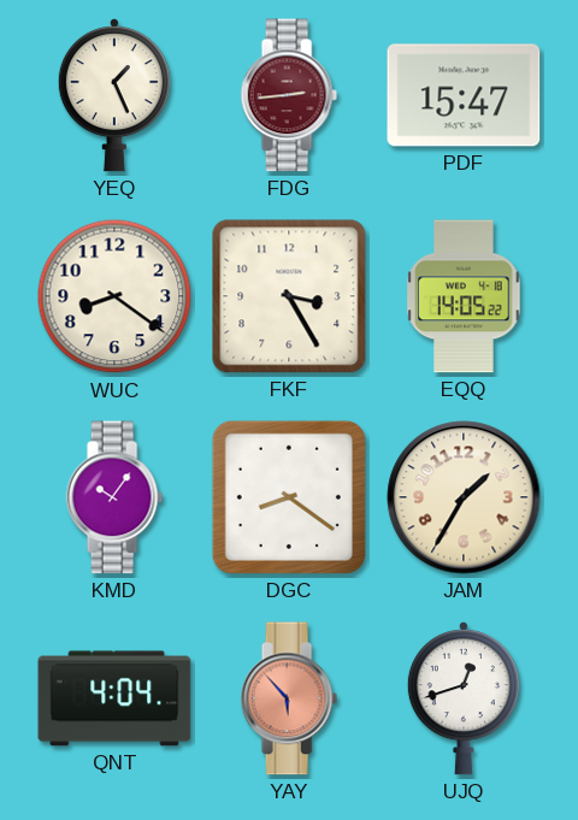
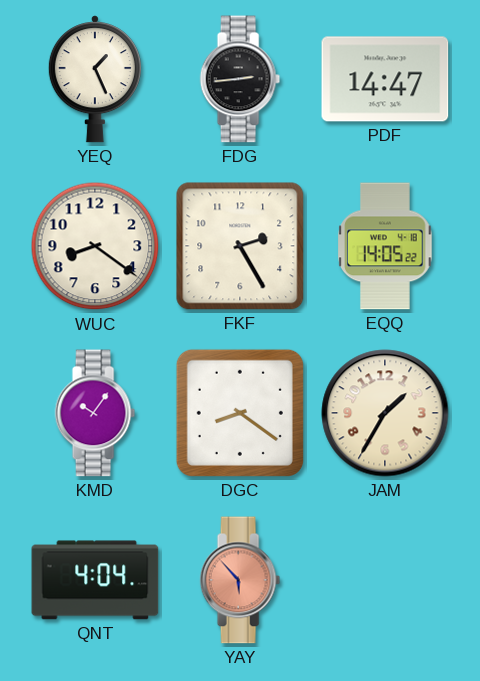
FDG dial: burgundy -> black
PDF: 15:47 -> 14:47
FKF: 3:25 -> 2:25
UJQ: 12:42 -> none
